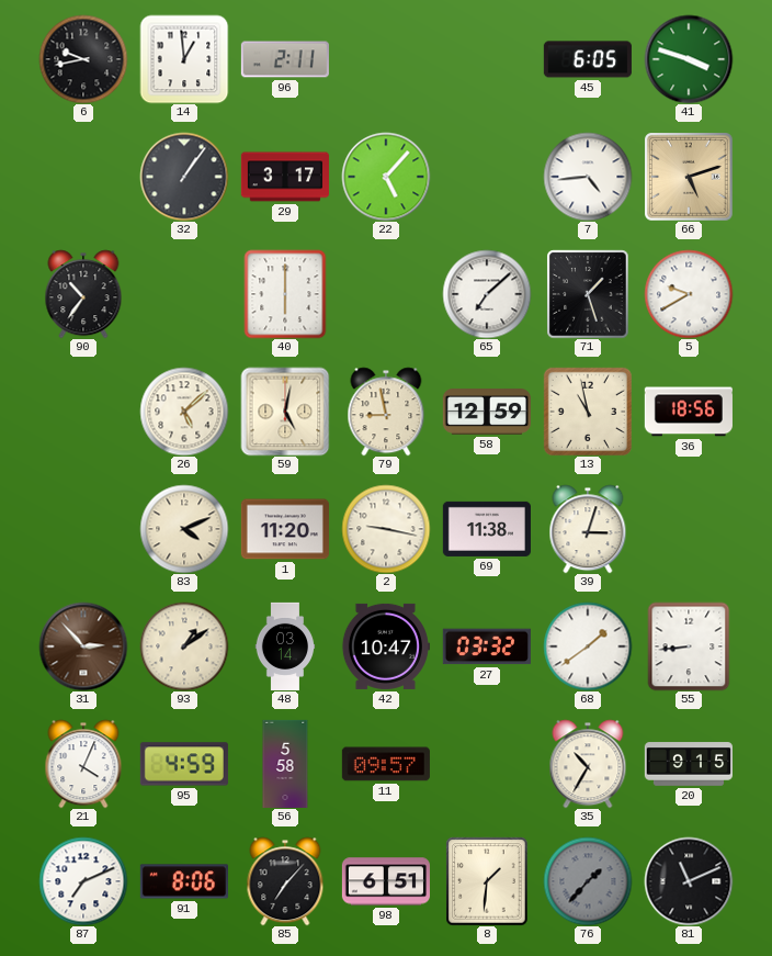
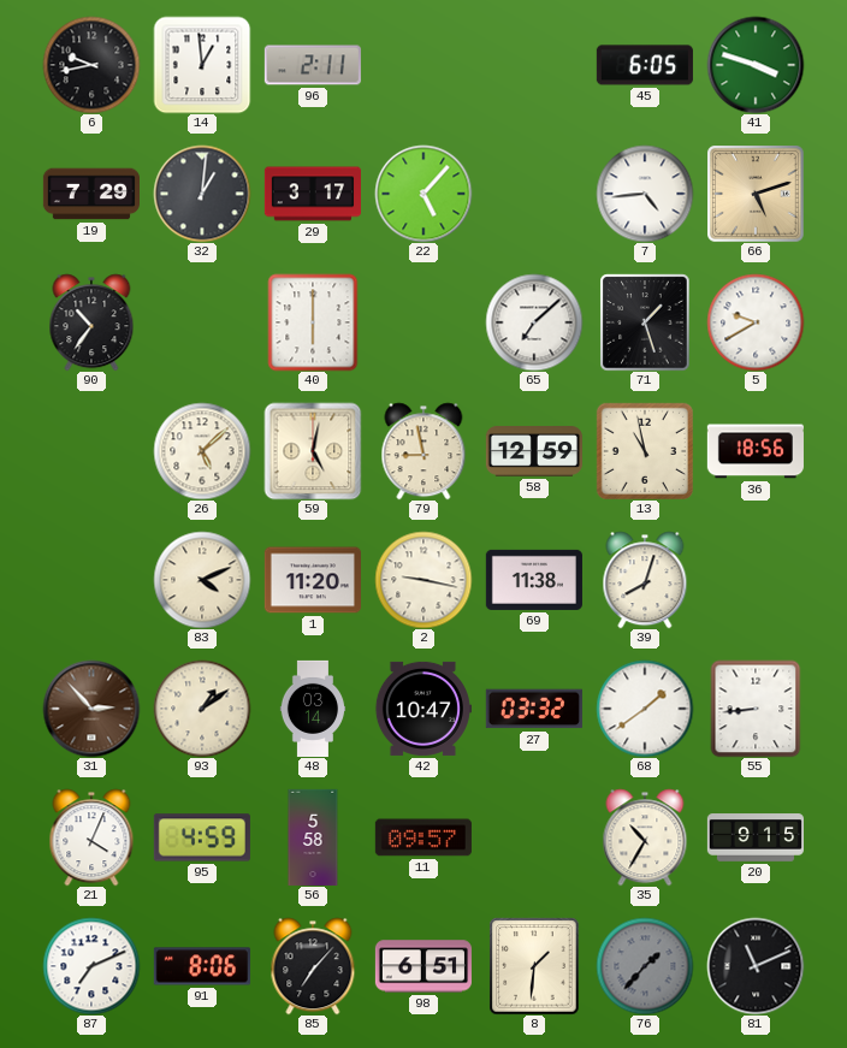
19: none -> 7:29
32: 1:06 -> 1:01
39: 3:03 -> 8:03
